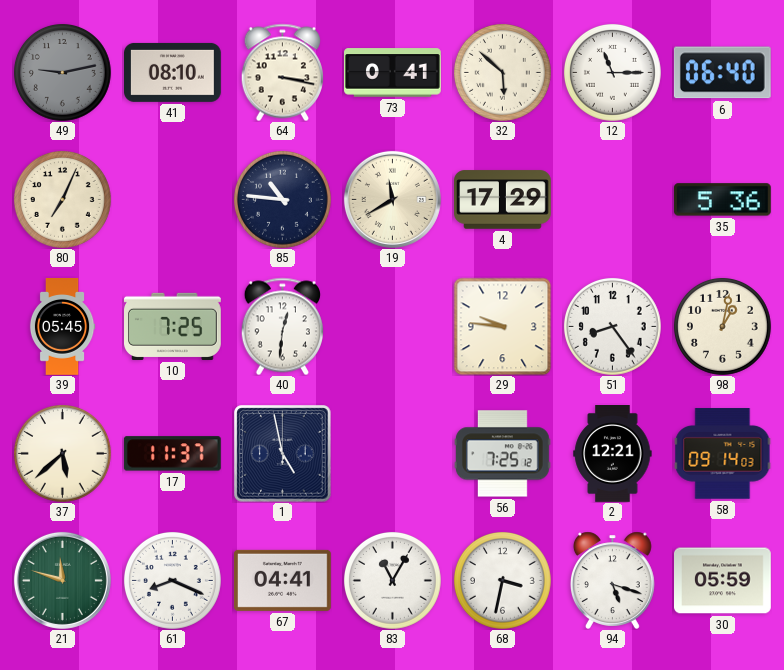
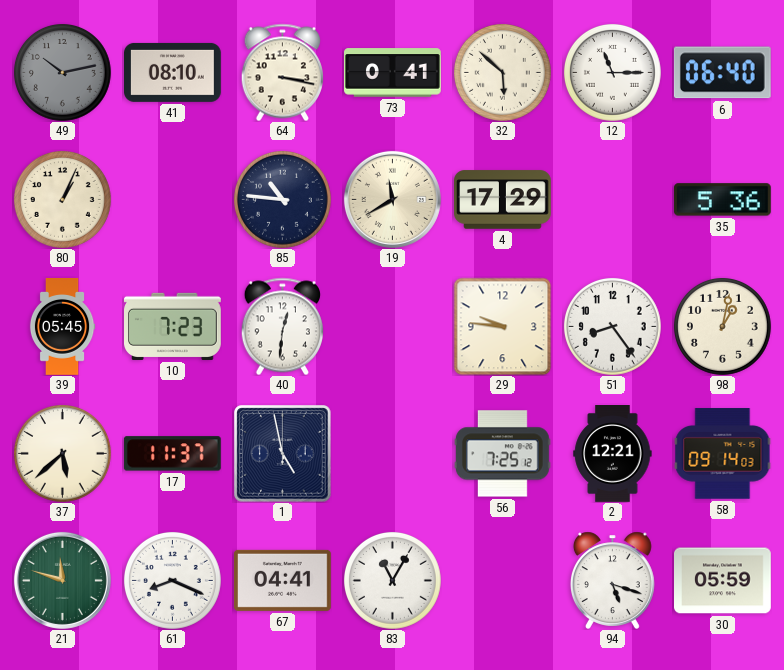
49: 9:13 -> 10:13
80: 7:04 -> 1:04
10: 7:25 -> 7:23
68: 3:32 -> none
